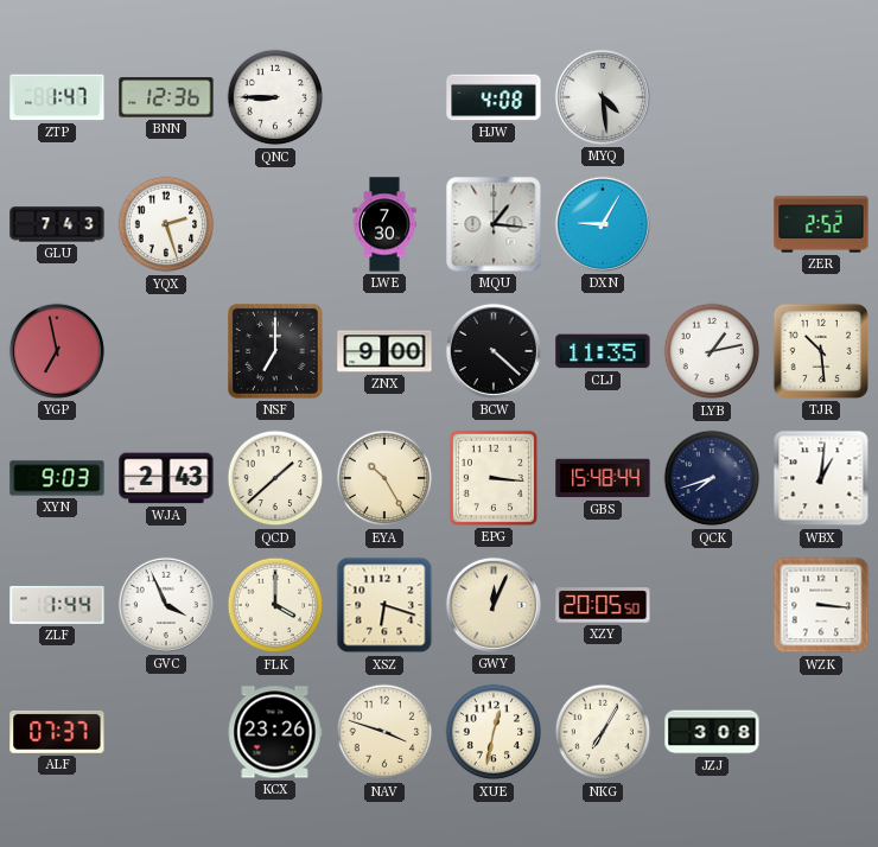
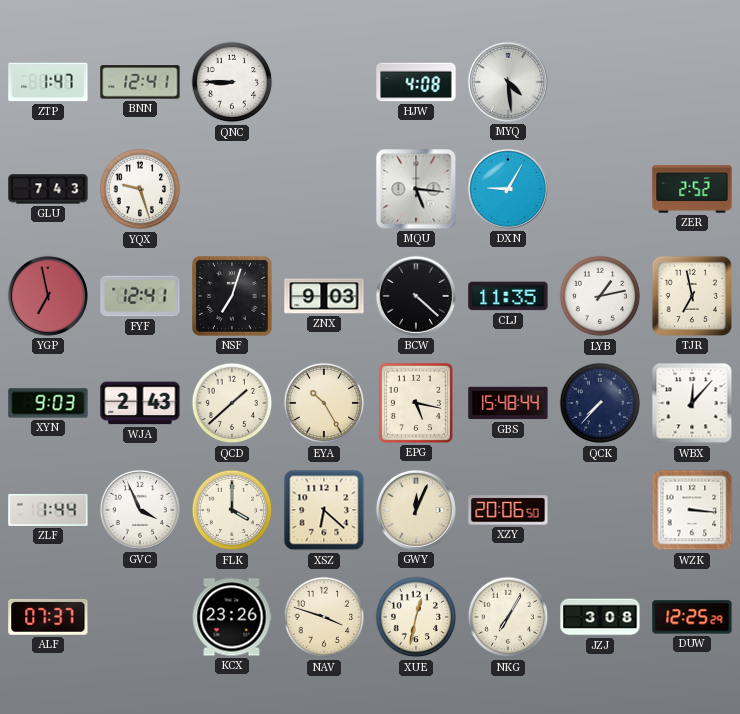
BNN: 12:36 -> 12:41
YQX: 2:27 -> 9:27
LWE: 7:30 -> none
MQU: 1:16 -> 5:16
FYF: none -> 12:41
NSF: 7:00 -> 7:03
ZNX: 9:00 -> 9:03
TJR: 10:29 -> 6:58
EPG: 3:16 -> 5:17
QCK: 7:42 -> 7:37
WBX: 1:01 -> 12:07
XSZ: 6:18 -> 6:22
XZY: 20:05 -> 20:06
DUW: none -> 12:25
